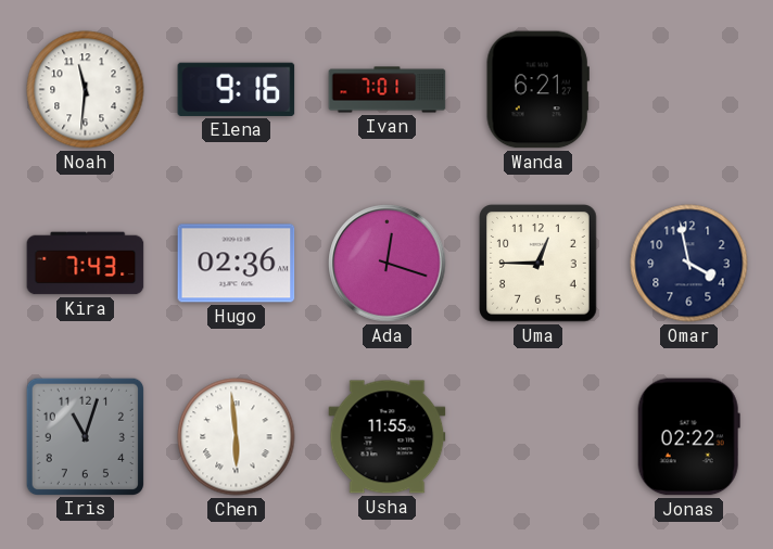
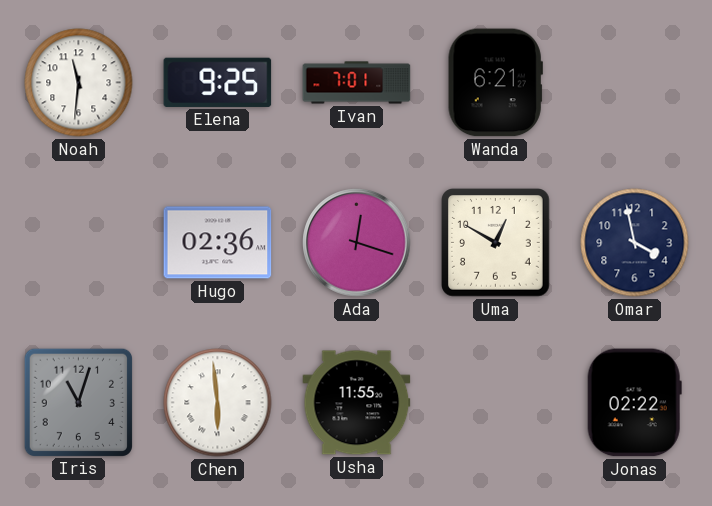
Elena: 9:16 -> 9:25
Kira: 7:43 -> none
Uma: 12:45 -> 12:50
